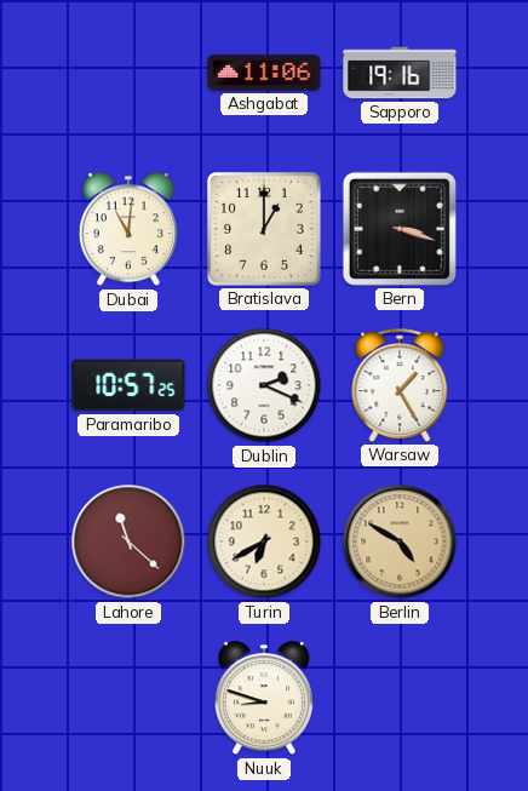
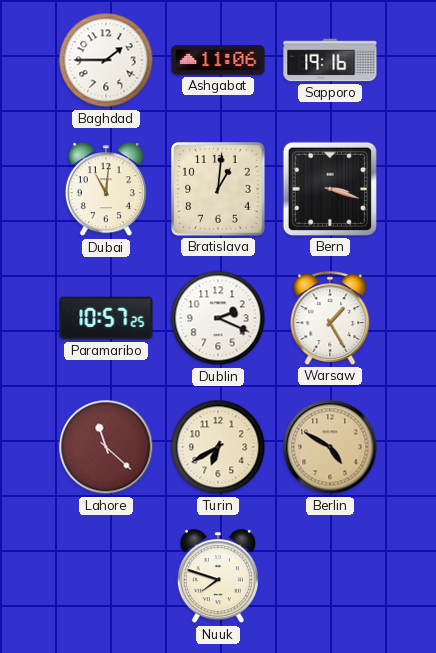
Baghdad: none -> 1:45
Bratislava: 1:00 -> 1:01
Nuuk: 8:48 -> 7:48
